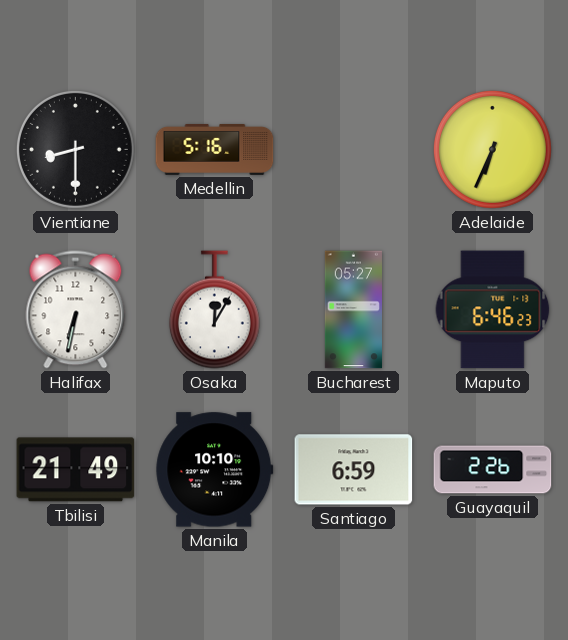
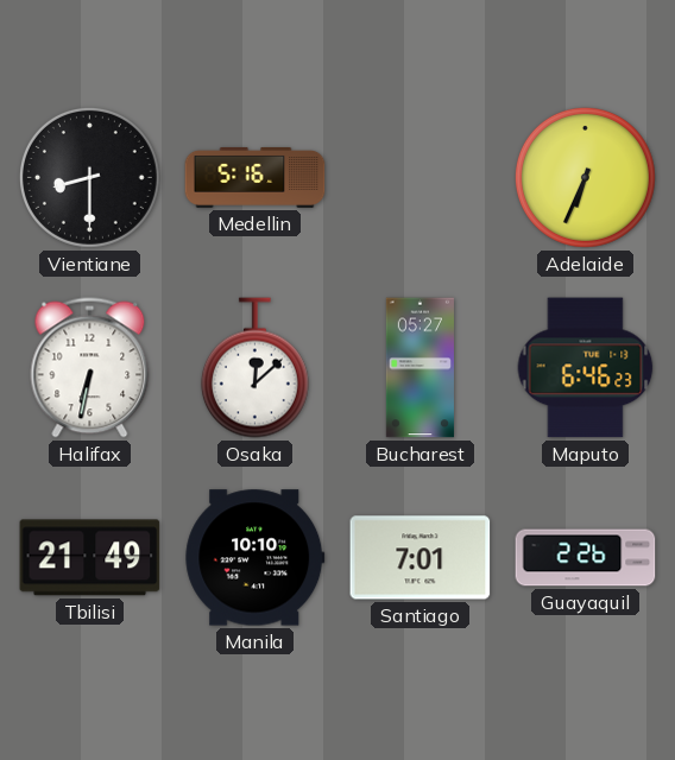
Osaka: 12:05 -> 12:08
Santiago: 6:59 -> 7:01
